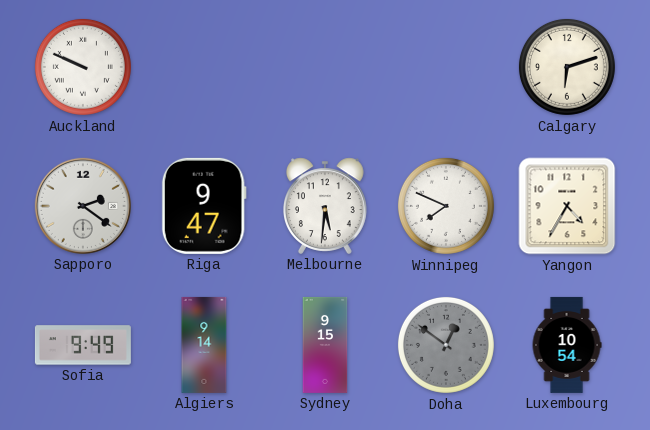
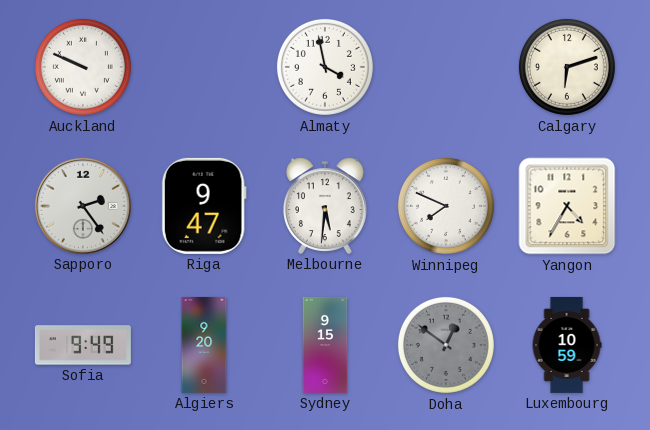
Almaty: none -> 3:58
Sapporo: 2:21 -> 2:24
Algiers: 9:14 -> 9:20
Luxembourg: 10:54 -> 10:59
